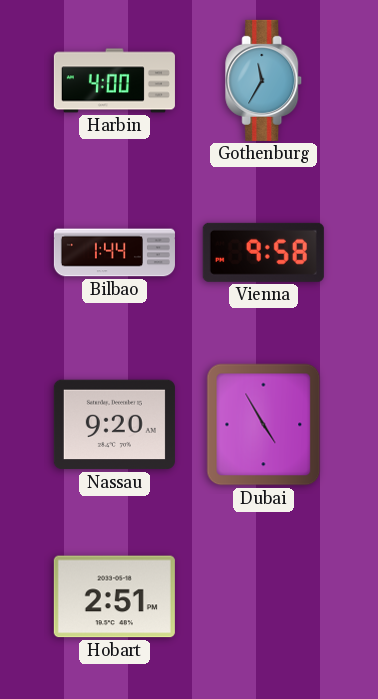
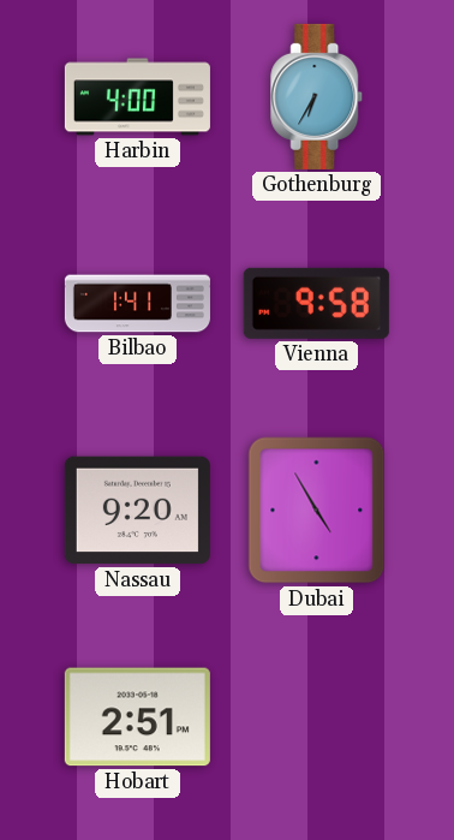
Gothenburg: 11:35 -> 6:35
Bilbao: 1:44 -> 1:41
